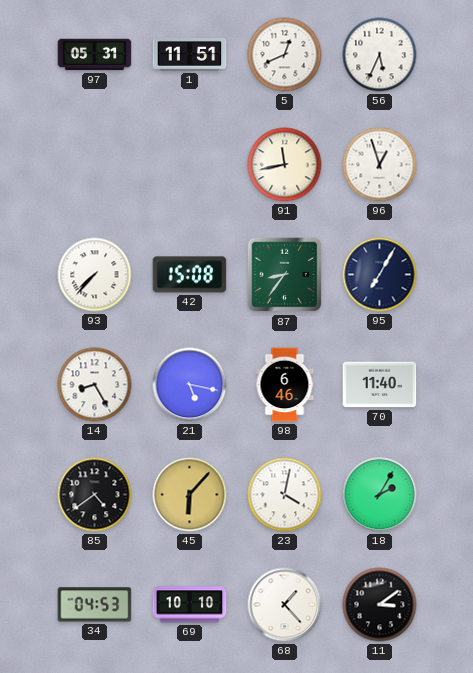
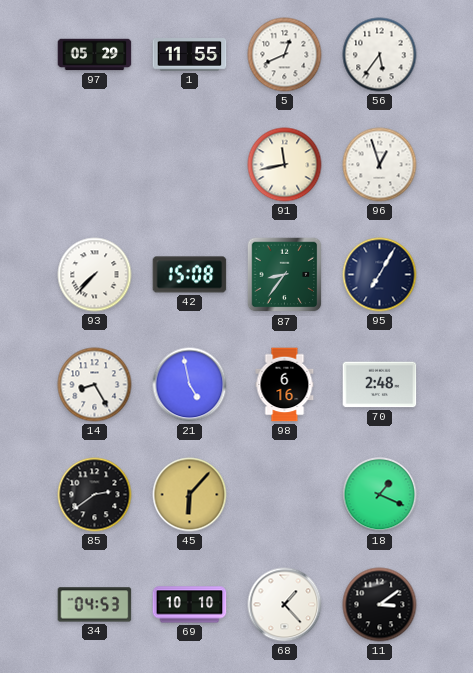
97: 05:31 -> 05:29
1: 11:51 -> 11:55
56: 5:34 -> 5:36
21: 5:17 -> 4:58
98: 6:46 -> 6:16
70: 11:40 -> 2:48
85: 4:39 -> 2:39
23: 4:02 -> none
18: 2:05 -> 1:19
